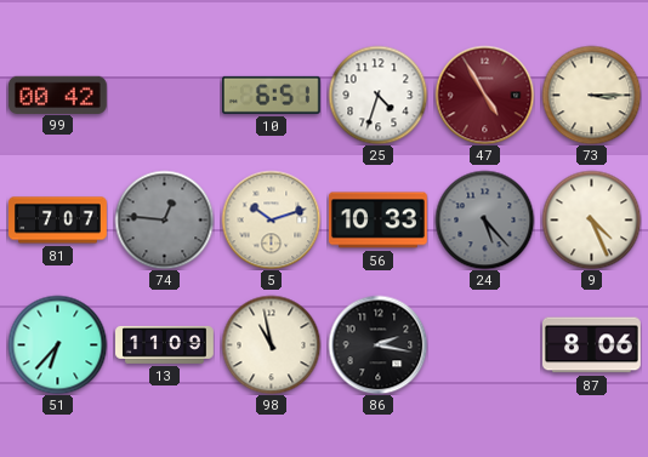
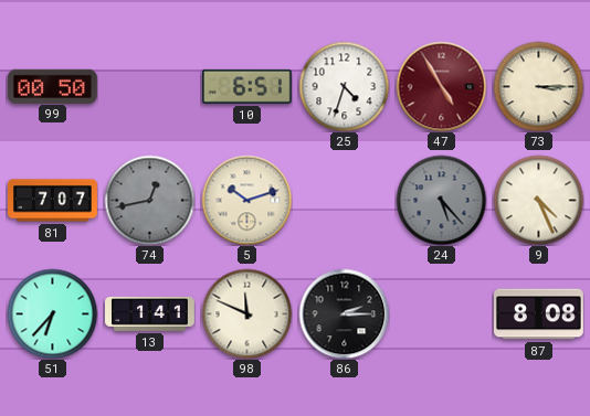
99: 00:42 -> 00:50
74: 12:46 -> 12:43
56: 10:33 -> none
13: 11:09 -> 1:41
98: 10:58 -> 11:49
86: 2:17 -> 2:15
87: 8:06 -> 8:08
